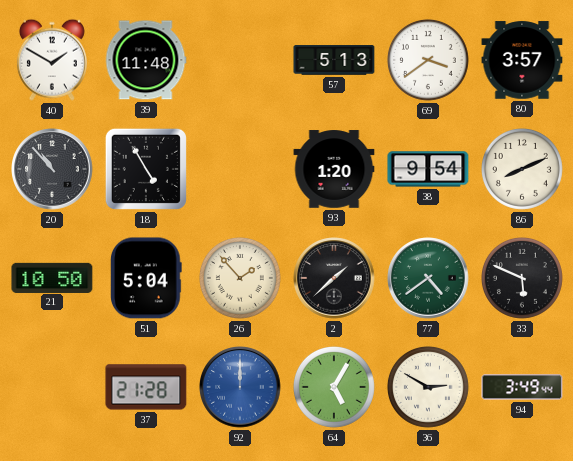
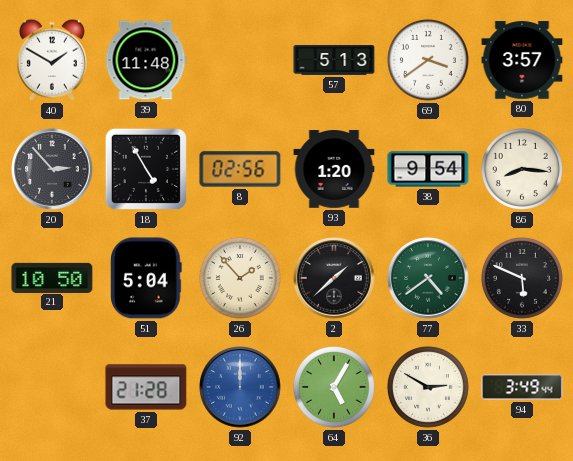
20: 10:53 -> 2:53
8: none -> 02:56
86: 8:11 -> 8:16
